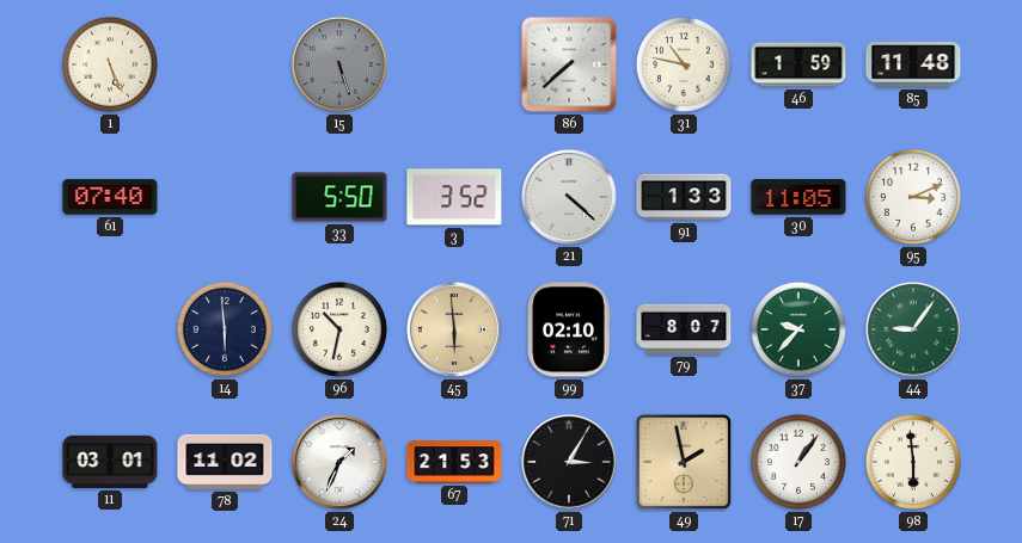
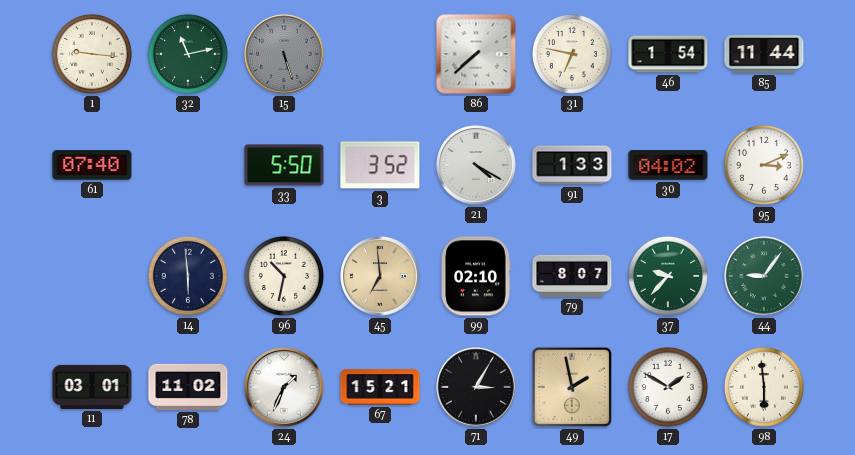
1: 5:26 -> 9:16
32: none -> 11:13
31: 10:47 -> 6:47
46: 1:59 -> 1:54
85: 11:48 -> 11:44
21: 4:22 -> 4:20
30: 11:05 -> 04:02
45: 5:59 -> 6:59
67: 21:53 -> 15:21
17: 1:06 -> 1:50
